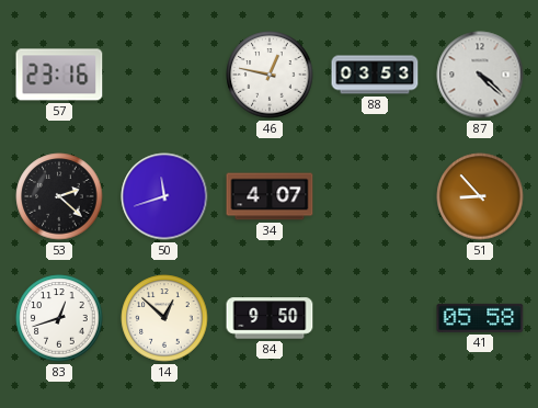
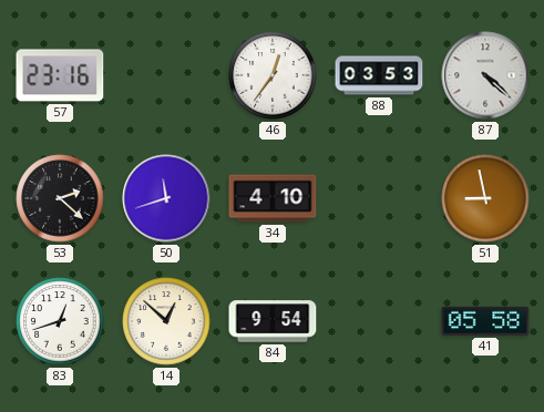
46: 12:47 -> 12:36
34: 4:07 -> 4:10
51: 8:53 -> 8:58
84: 9:50 -> 9:54
